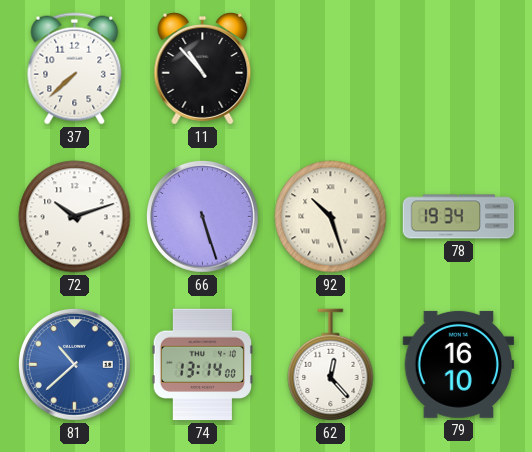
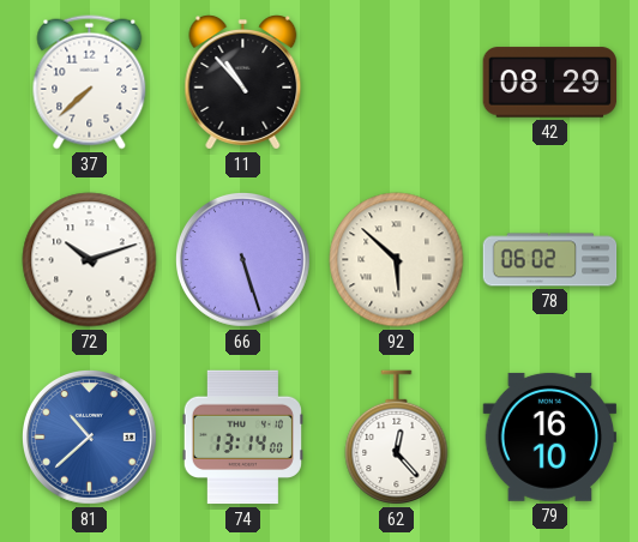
42: none -> 08:29
92: 10:27 -> 5:52
78: 19:34 -> 06:02
